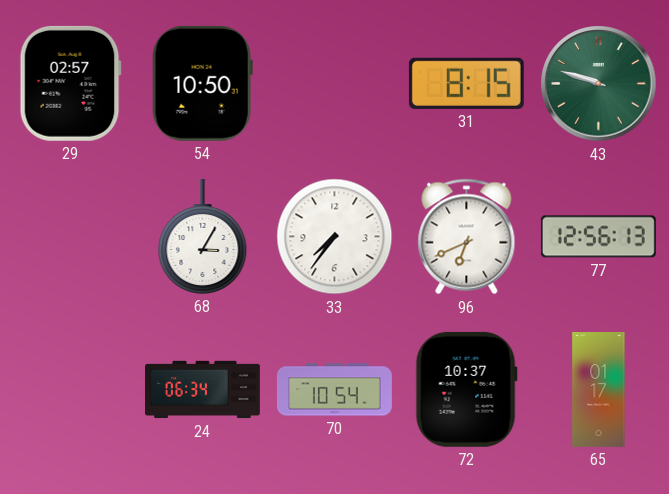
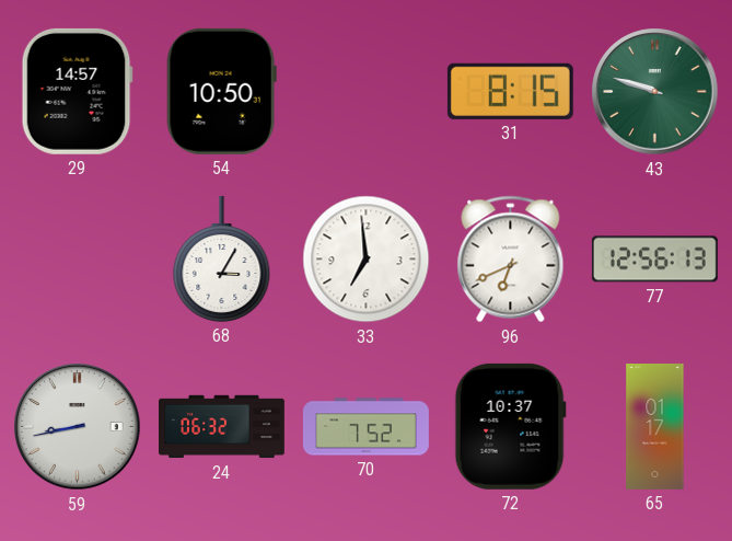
29: 02:57 -> 14:57
33: 7:36 -> 6:59
59: none -> 8:43
24: 06:34 -> 06:32
70: 10:54 -> 7:52
